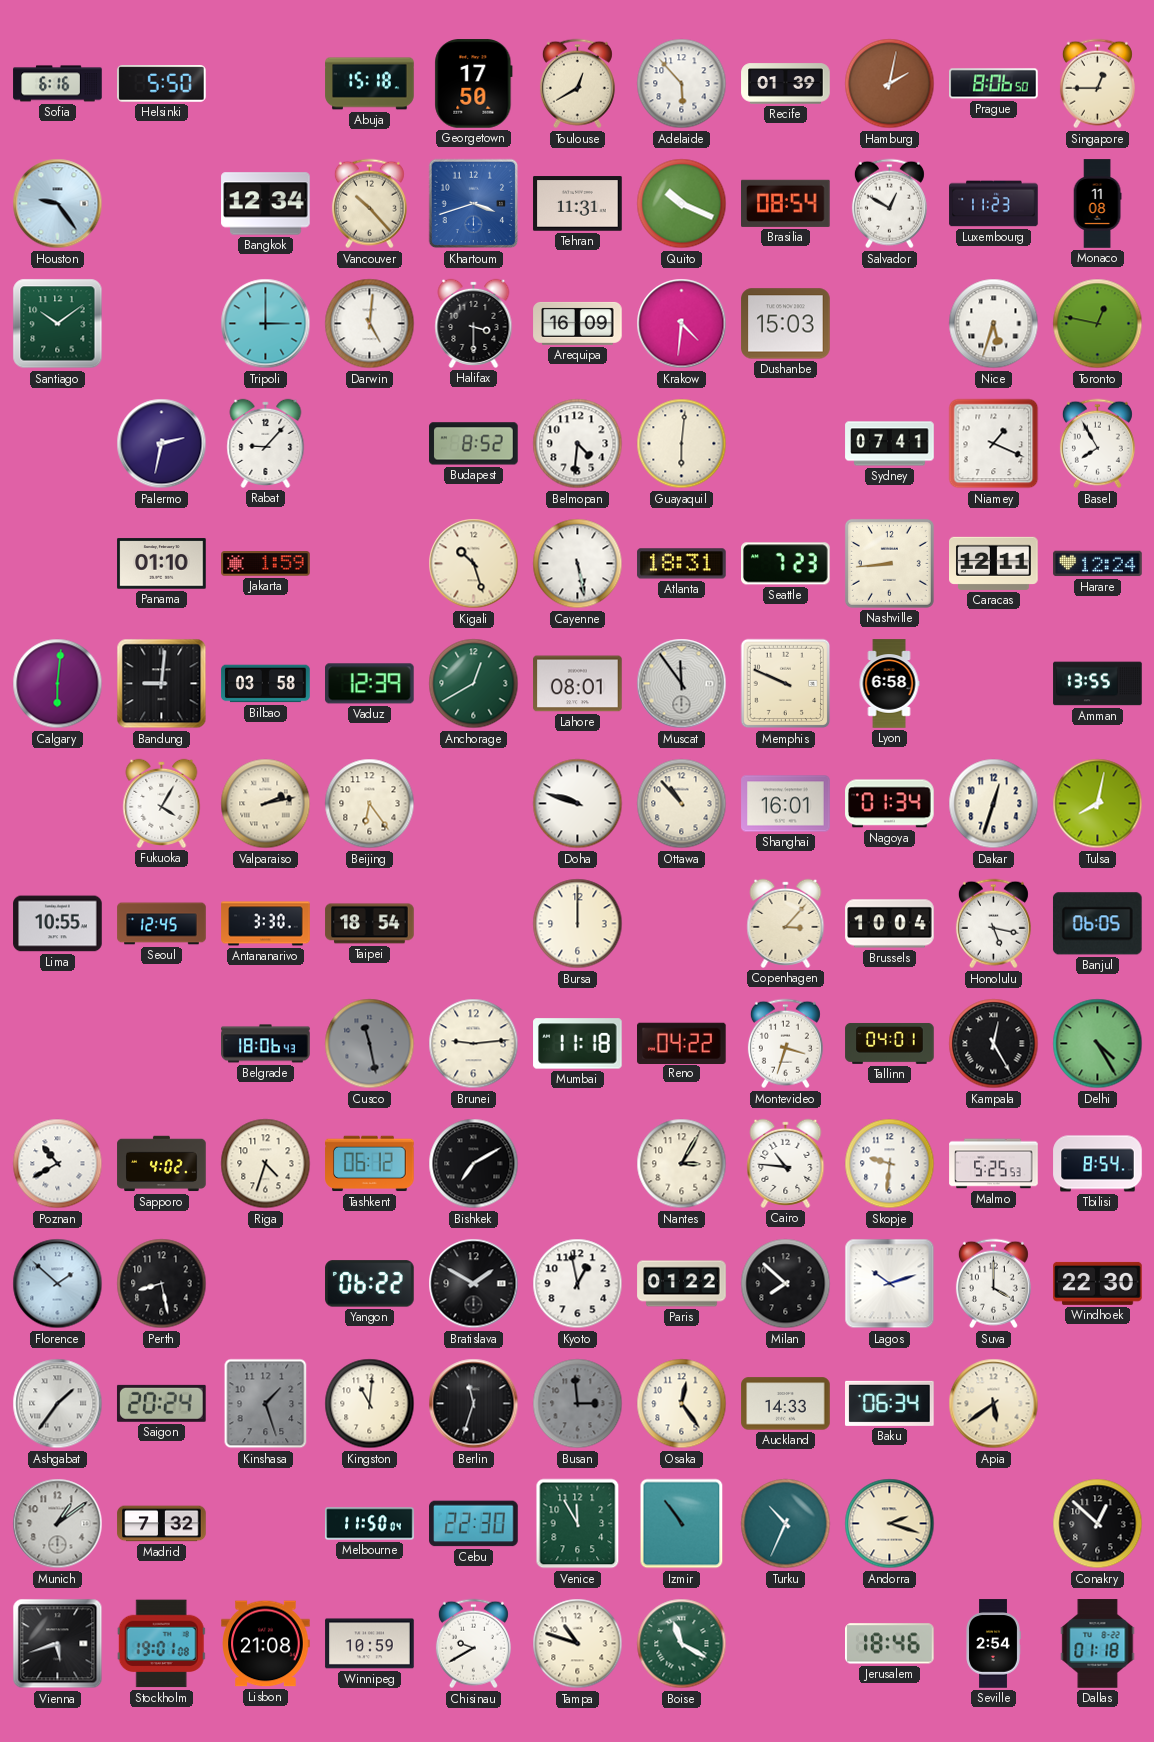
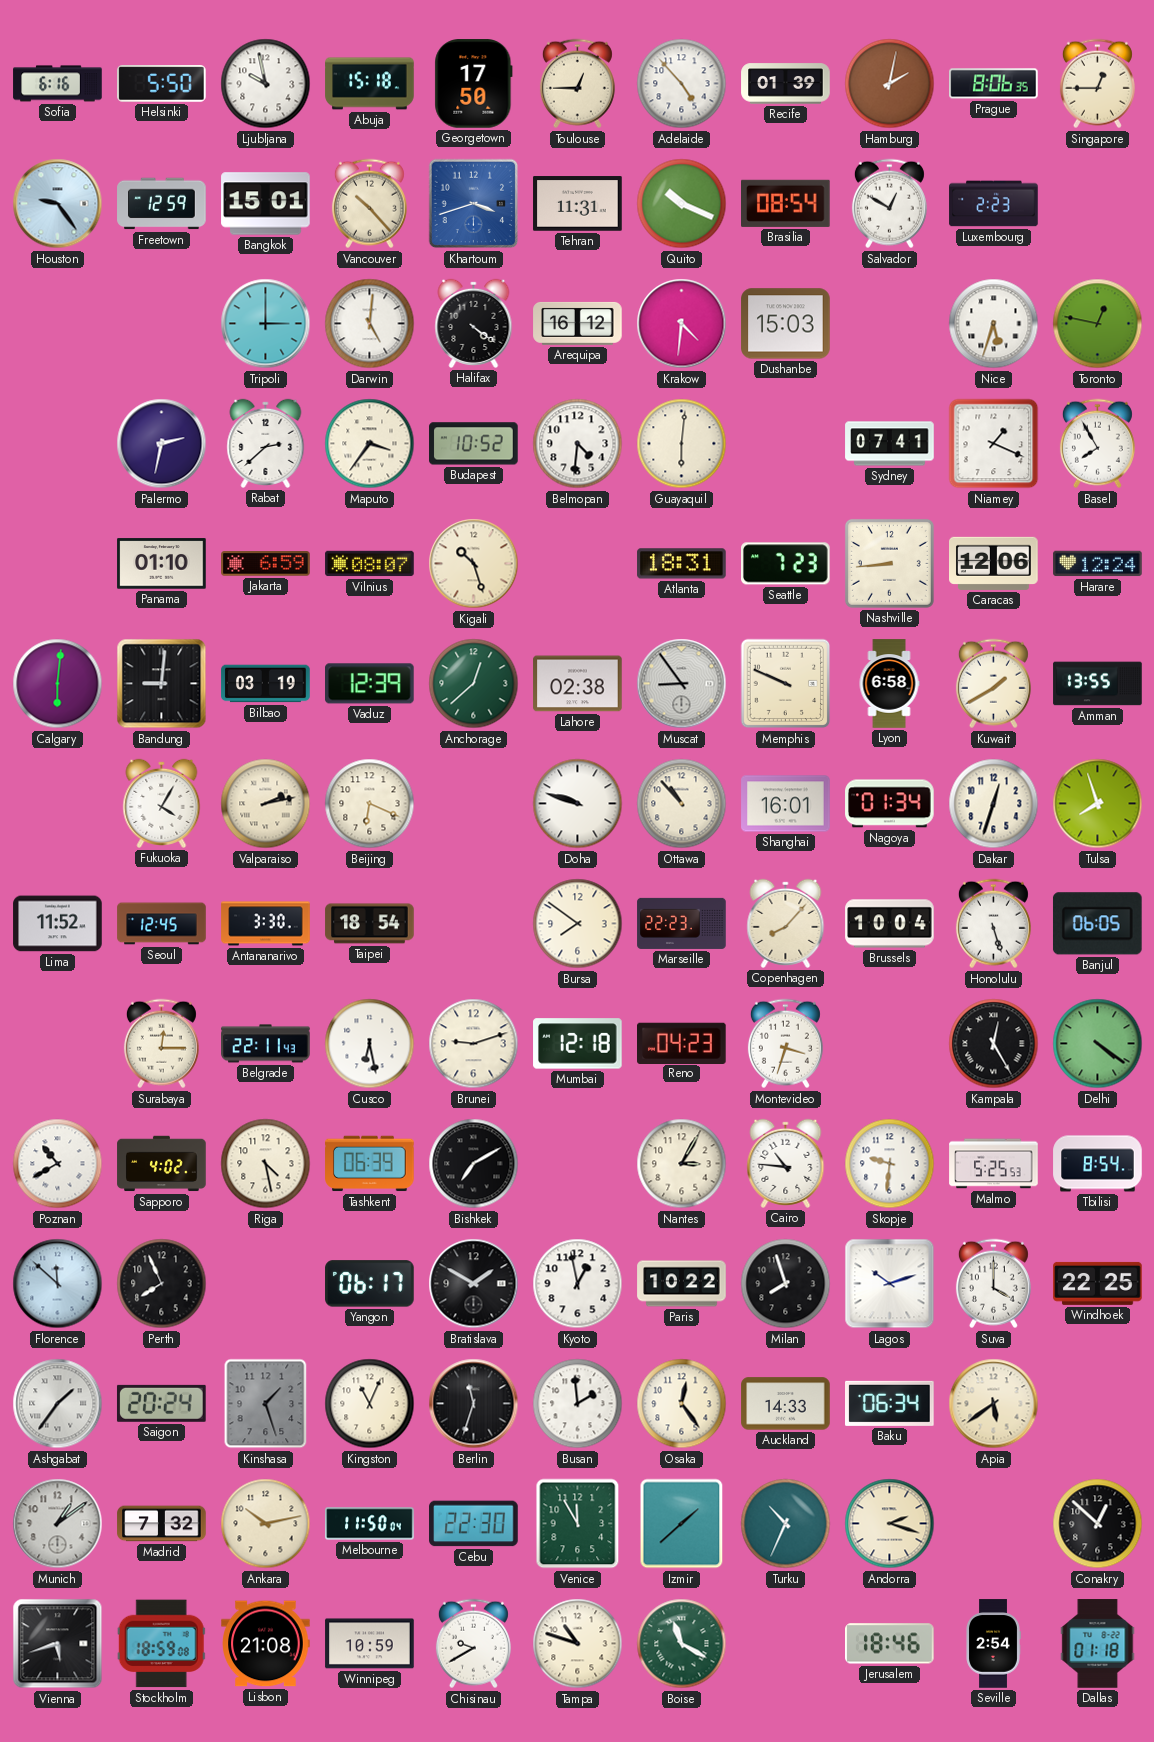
Ljubljana: none -> 9:58
Toulouse: 12:40 -> 12:45
Adelaide: 5:53 -> 4:53
Prague: 8:06:50 -> 8:06:35
Freetown: none -> 12:59
Bangkok: 12:34 -> 15:01
Luxembourg: 11:23 -> 2:23
Monaco: 11:08 -> none
Santiago: 10:09 -> none
Halifax: 3:30 -> 4:21
Arequipa: 16:09 -> 16:12
Rabat: 9:07 -> 2:38
Maputo: none -> 3:36
Budapest: 8:52 -> 10:52
Jakarta: 1:59 -> 6:59
Vilnius: none -> 08:07
Cayenne: 5:28 -> none
Caracas: 12:11 -> 12:06
Bilbao: 03:58 -> 03:19
Anchorage: 12:40 -> 12:38
Lahore: 08:01 -> 02:38
Muscat: 11:54 -> 8:54
Kuwait: none -> 1:40
Beijing: 6:24 -> 6:19
Tulsa: 8:02 -> 7:57
Lima: 10:55 -> 11:52
Bursa: 12:00 -> 7:51
Marseille: none -> 22:23
Copenhagen: 3:07 -> 8:07
Honolulu: 5:17 -> 5:27
Surabaya: none -> 12:15
Belgrade: 18:06 -> 22:11
Cusco: 11:28 -> 6:28
Cusco dial: grey -> white
Brunei: 9:14 -> 9:12
Mumbai: 11:18 -> 12:18
Reno: 04:22 -> 04:23
Tallinn: 04:01 -> none
Delhi: 4:25 -> 4:21
Riga: 4:33 -> 4:28
Tashkent: 06:12 -> 06:39
Florence: 1:52 -> 11:52
Perth: 8:28 -> 7:56
Yangon: 06:22 -> 06:17
Paris: 01:22 -> 10:22
Milan: 7:52 -> 7:57
Windhoek: 22:30 -> 22:25
Kingston: 11:01 -> 11:04
Busan: 2:59 -> 1:59
Busan dial: grey -> white
Ankara: none -> 10:13
Izmir: 10:54 -> 1:38
Stockholm: 19:01 -> 18:59
